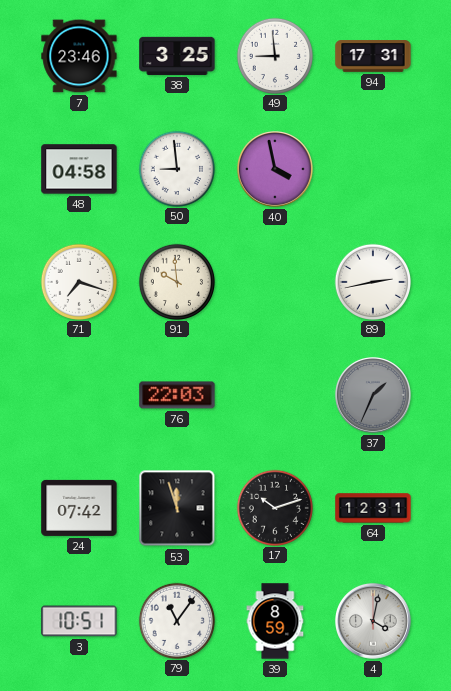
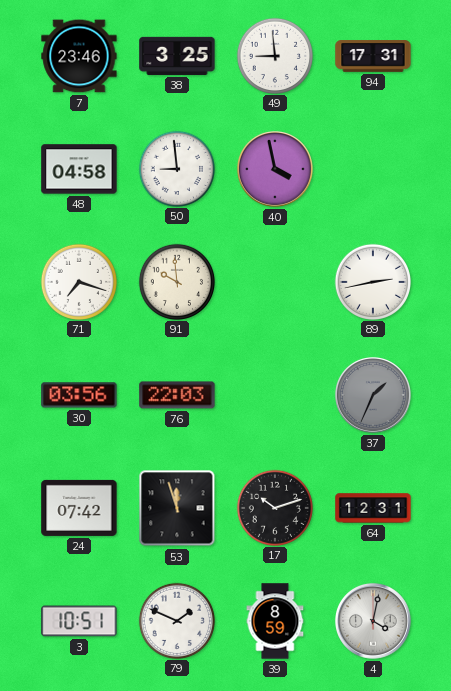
30: none -> 03:56
79: 11:06 -> 1:49
